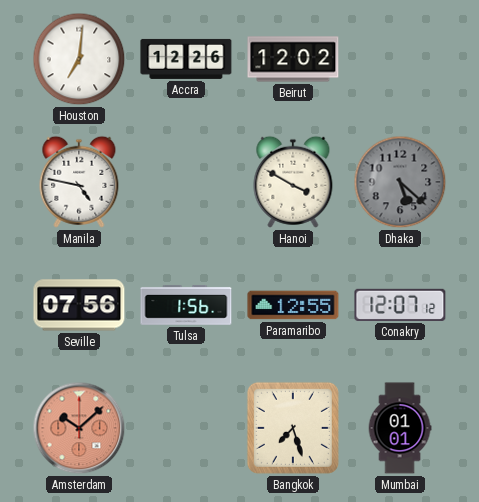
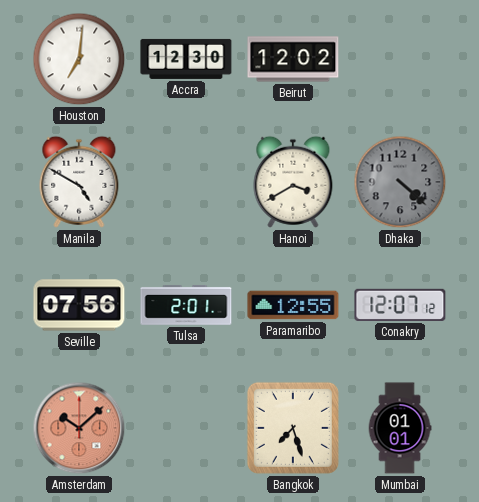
Accra: 12:26 -> 12:30
Manila: 4:47 -> 4:50
Hanoi: 3:50 -> 3:40
Dhaka: 5:22 -> 4:22
Tulsa: 1:56 -> 2:01
